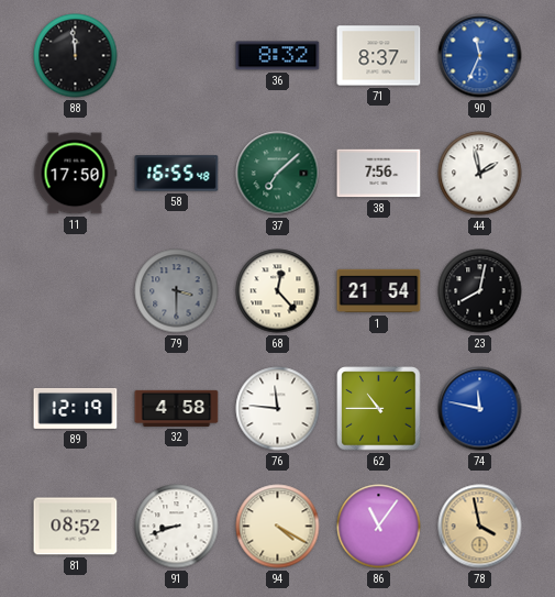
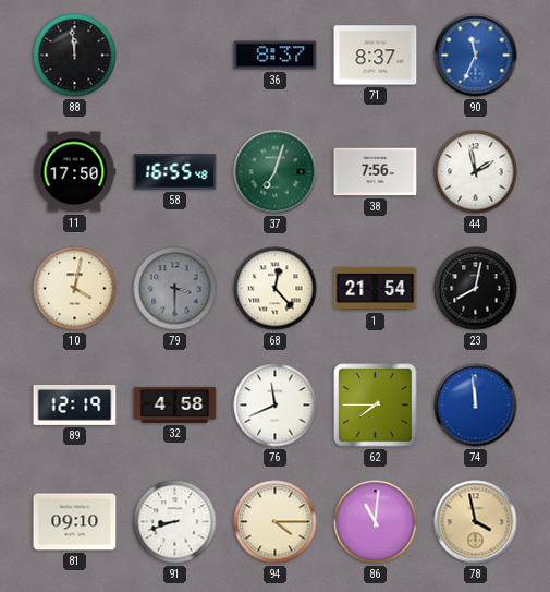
36: 8:32 -> 8:37
37: 7:08 -> 7:03
10: none -> 4:02
76: 11:46 -> 11:41
62: 10:45 -> 7:45
74: 11:47 -> 11:59
81: 08:52 -> 09:10
94: 4:20 -> 4:15
86: 11:06 -> 11:01
